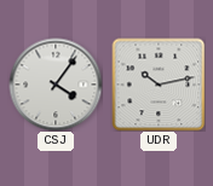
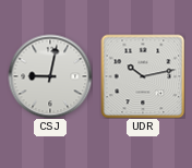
CSJ: 4:06 -> 9:02
